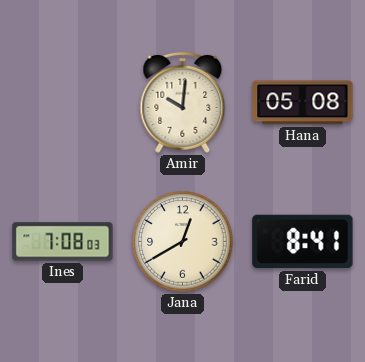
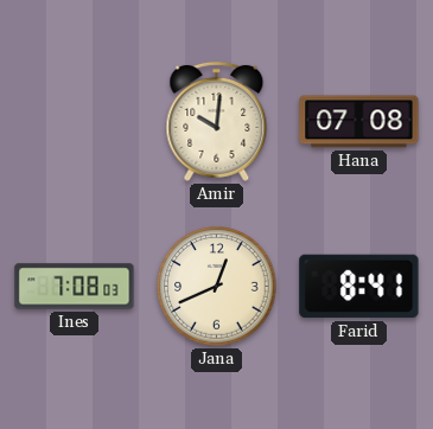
Hana: 05:08 -> 07:08
Jana: 12:40 -> 12:41
